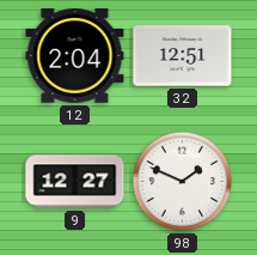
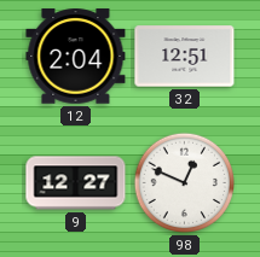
98: 1:49 -> 12:49
